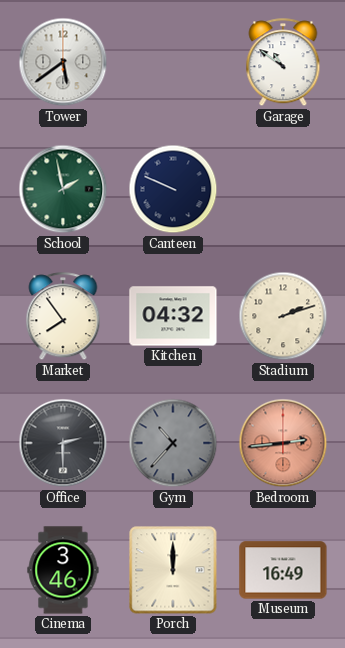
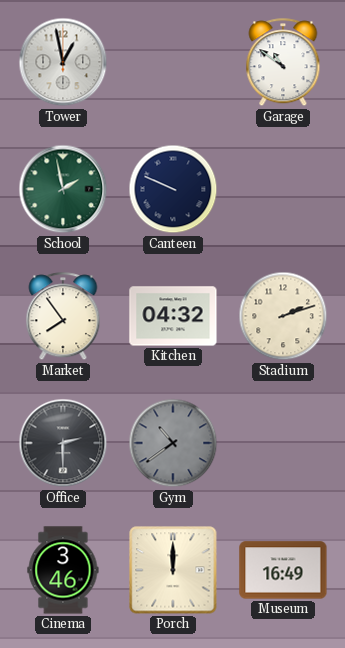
Tower: 5:39 -> 12:58
Gym: 10:37 -> 10:39
Bedroom: 2:44 -> none
